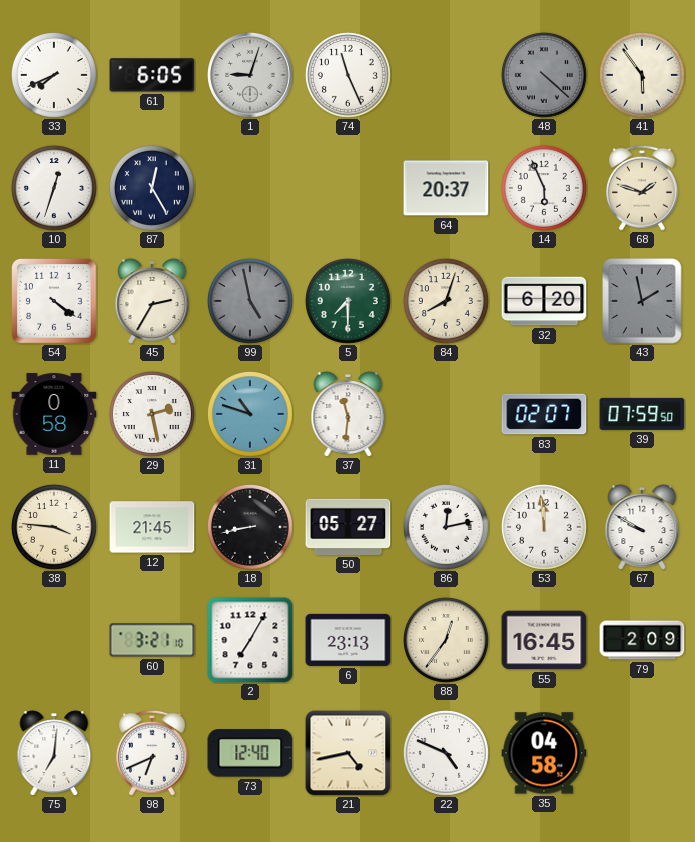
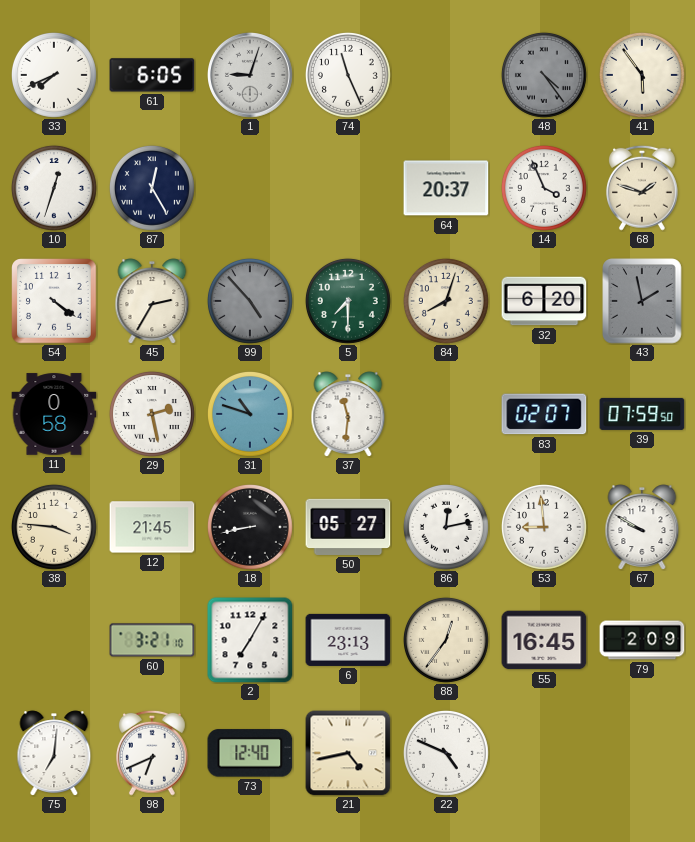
48: 4:22 -> 4:24
14: 5:56 -> 3:56
99: 4:58 -> 4:53
53: 11:59 -> 8:59
35: 04:58 -> none
